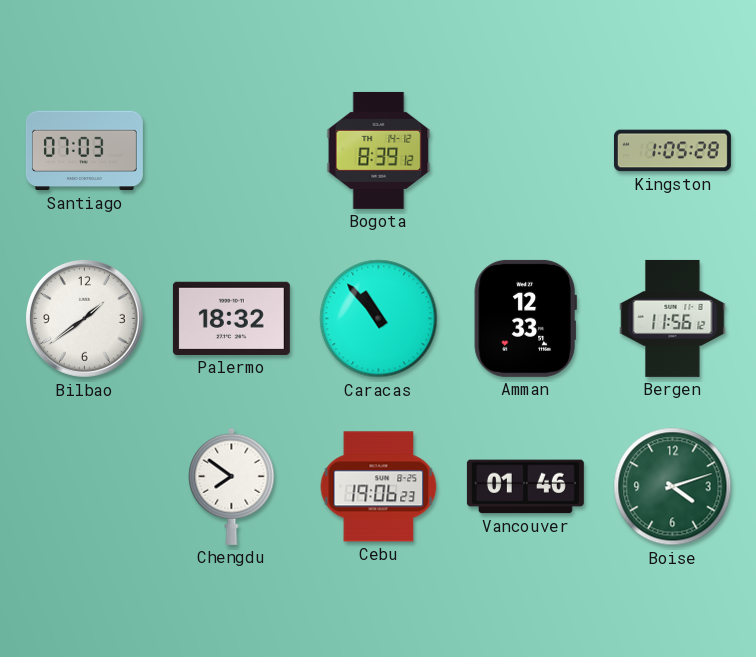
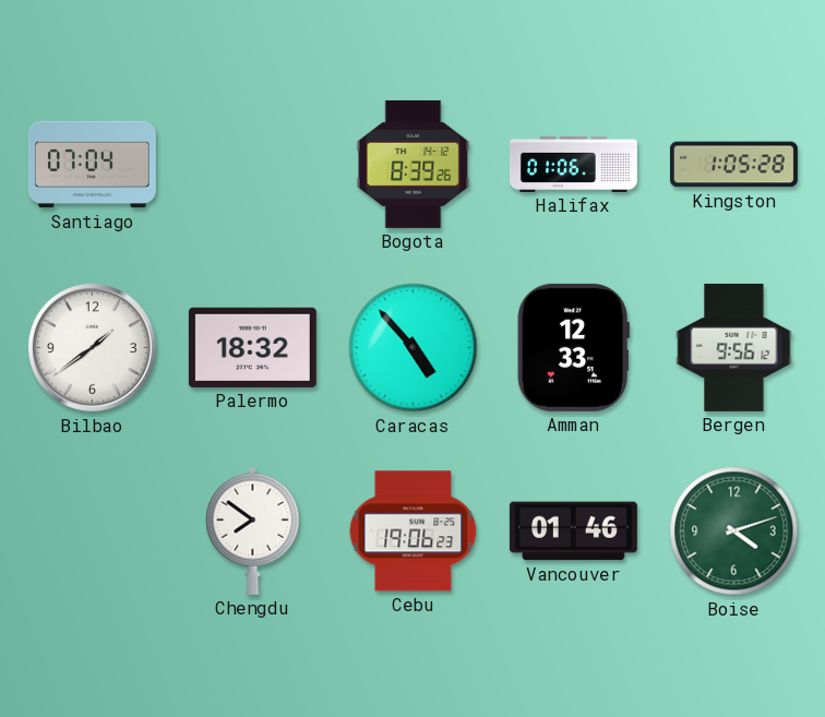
Santiago: 07:03 -> 07:04
Bogota: 8:39:12 -> 8:39:26
Halifax: none -> 01:06
Caracas: 10:53 -> 4:53
Bergen: 11:56 -> 9:56
